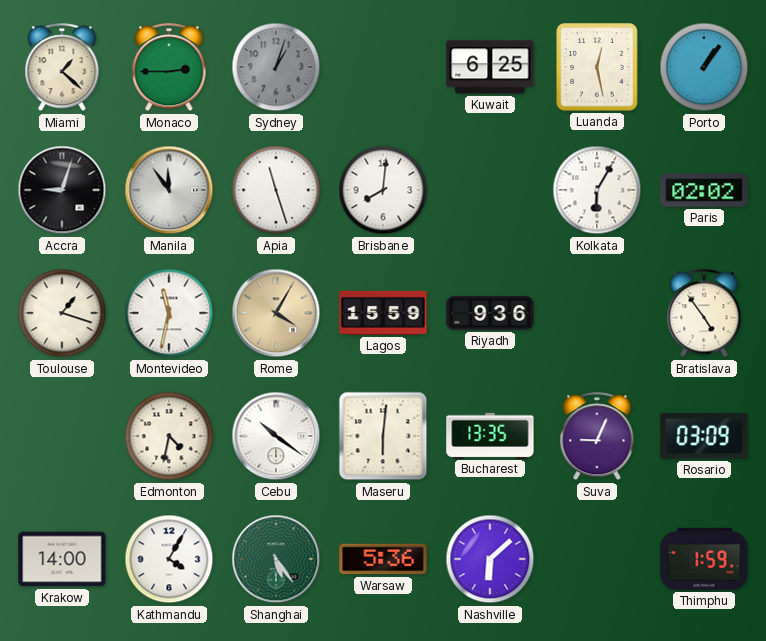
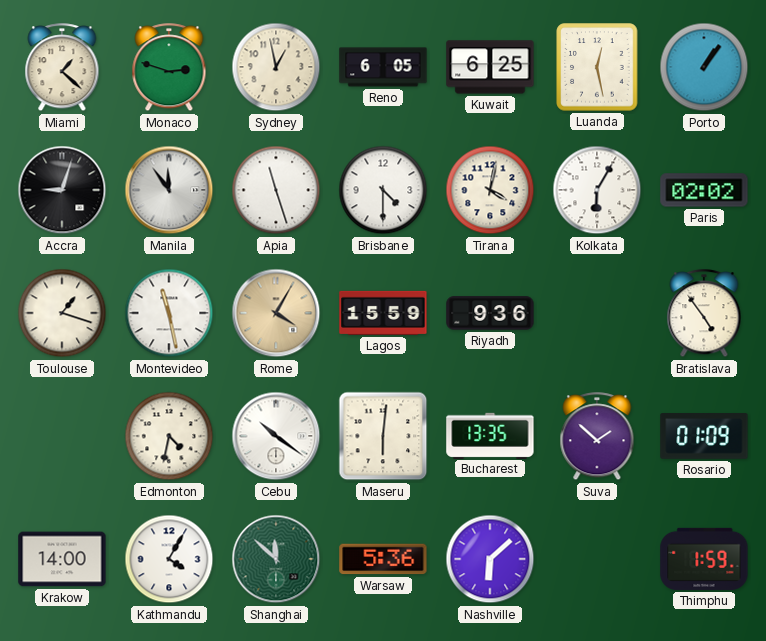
Monaco: 2:45 -> 2:48
Sydney: 1:03 -> 12:58
Sydney dial: grey -> cream
Reno: none -> 6:05
Brisbane: 8:01 -> 4:30
Tirana: none -> 4:02
Montevideo: 11:32 -> 11:28
Suva: 9:04 -> 1:52
Rosario: 03:09 -> 01:09
Shanghai: 5:24 -> 11:52
